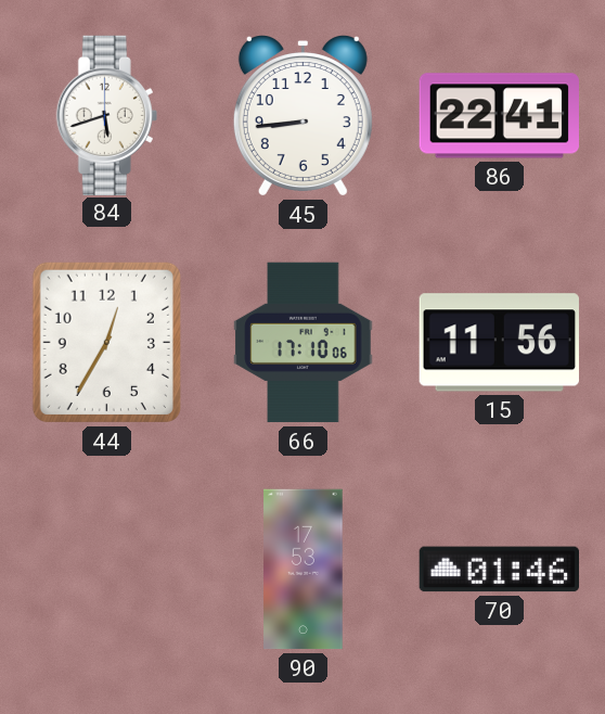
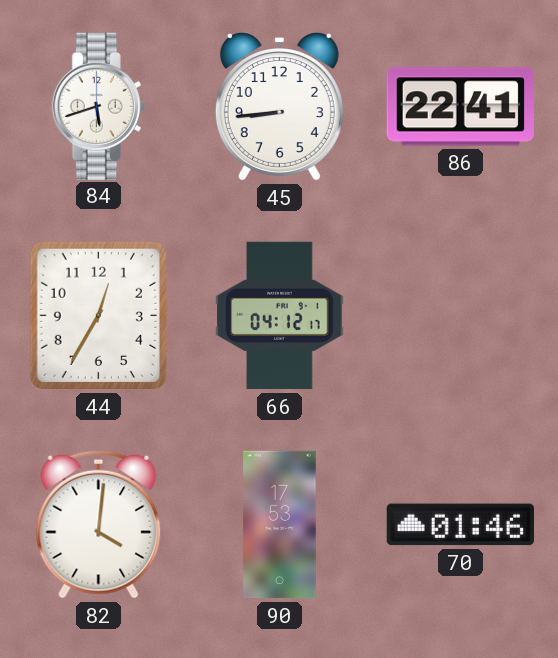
66: 17:10 -> 04:12
15: 11:56 -> none
82: none -> 4:01
